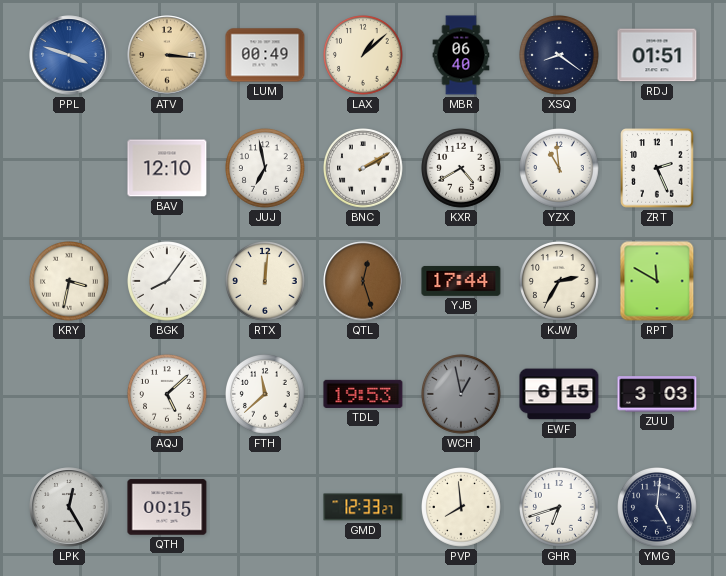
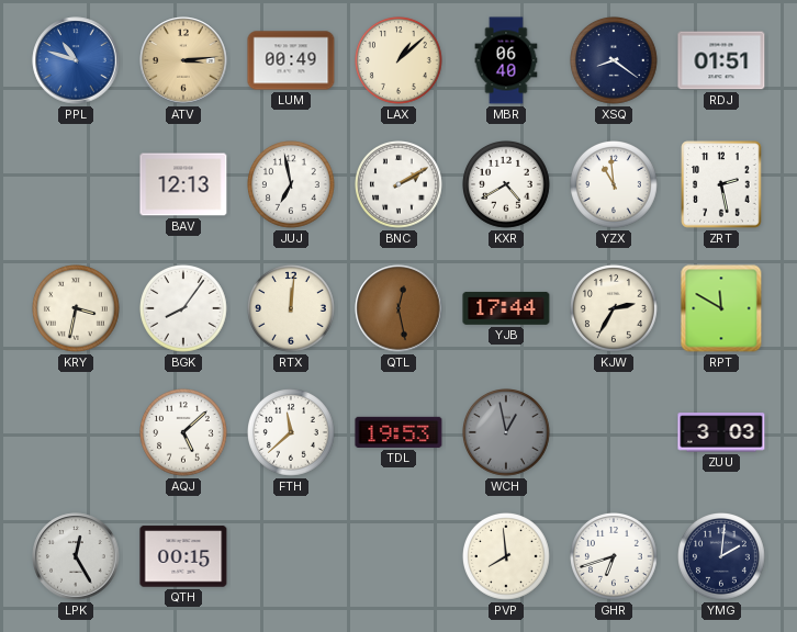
PPL: 3:48 -> 10:48
ATV: 3:16 -> 3:14
BAV: 12:10 -> 12:13
ZRT: 2:26 -> 2:28
QTL: 12:27 -> 12:28
EWF: 6:15 -> none
GMD: 12:33 -> none
YMG: 5:01 -> 2:01
